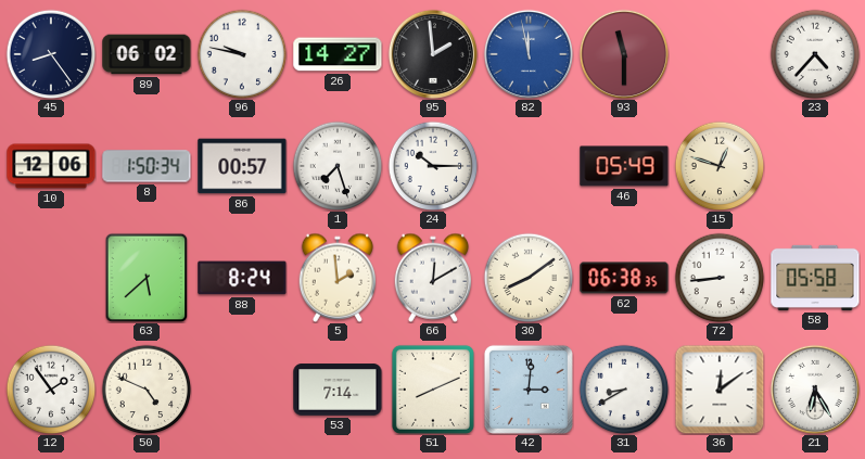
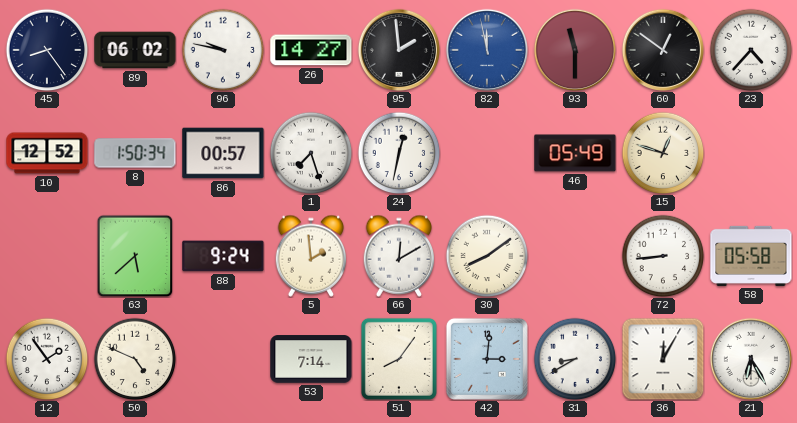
60: none -> 12:51
10: 12:06 -> 12:52
24: 10:15 -> 12:32
88: 8:24 -> 9:24
62: 06:38 -> none
51: 8:11 -> 8:06
36: 12:09 -> 12:05
